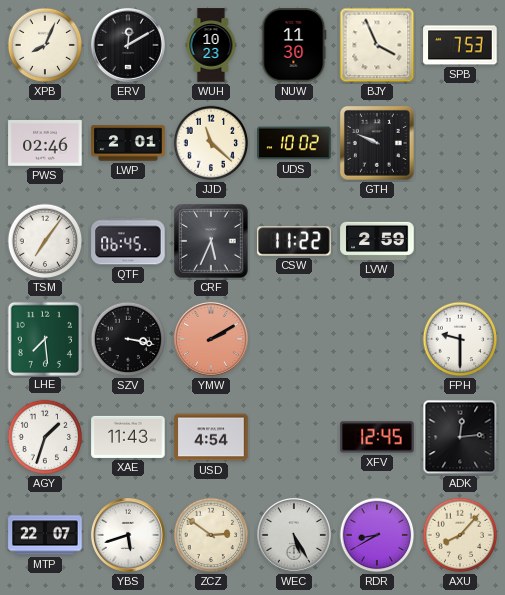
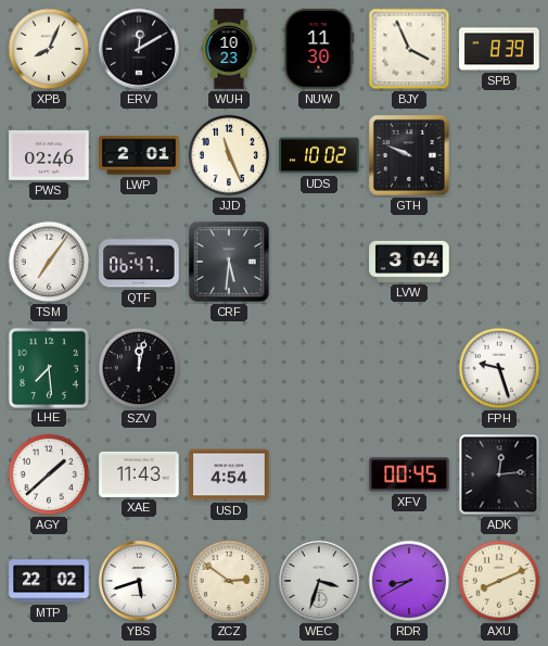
SPB: 7:53 -> 8:39
JJD: 11:22 -> 11:26
QTF: 06:45 -> 06:47
CRF: 5:34 -> 5:31
CSW: 11:22 -> none
LVW: 2:59 -> 3:04
SZV: 3:17 -> 12:02
YMW: 2:10 -> none
FPH: 9:30 -> 9:27
AGY: 1:33 -> 1:38
XFV: 12:45 -> 00:45
MTP: 22:07 -> 22:02
WEC: 5:25 -> 3:33
AXU: 8:07 -> 8:11
